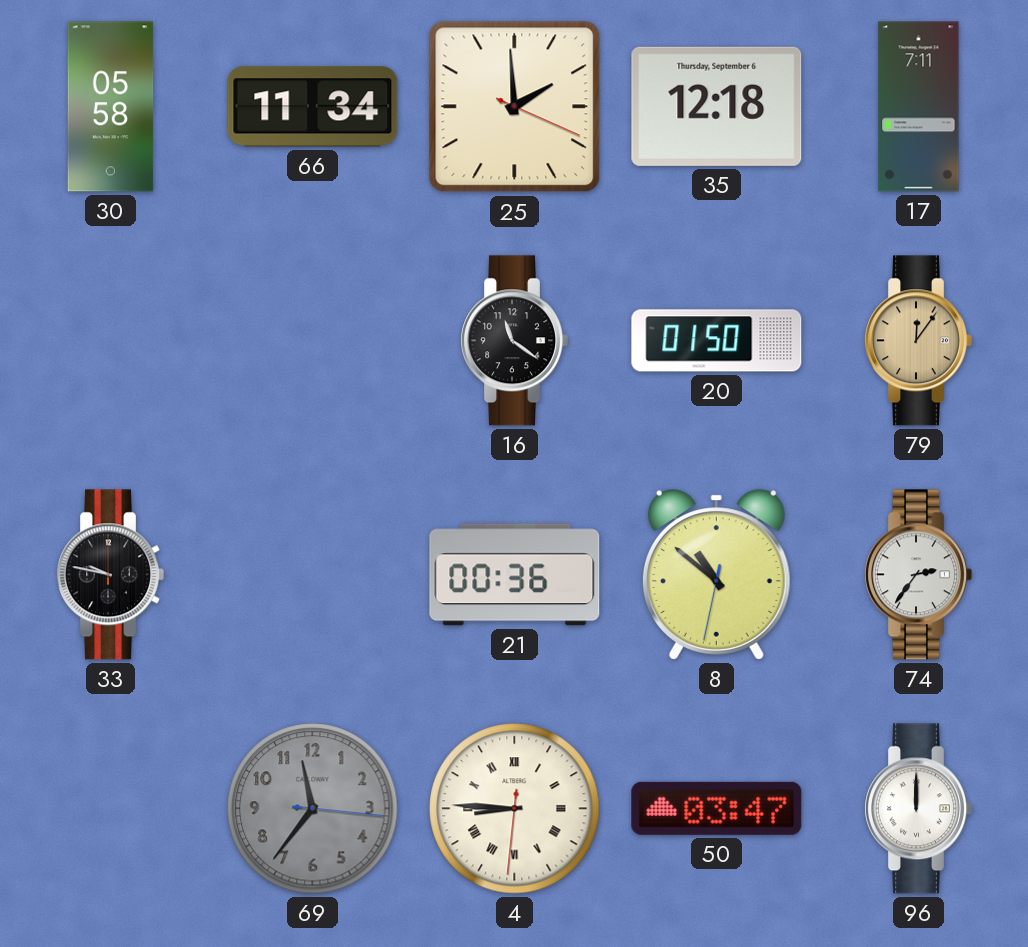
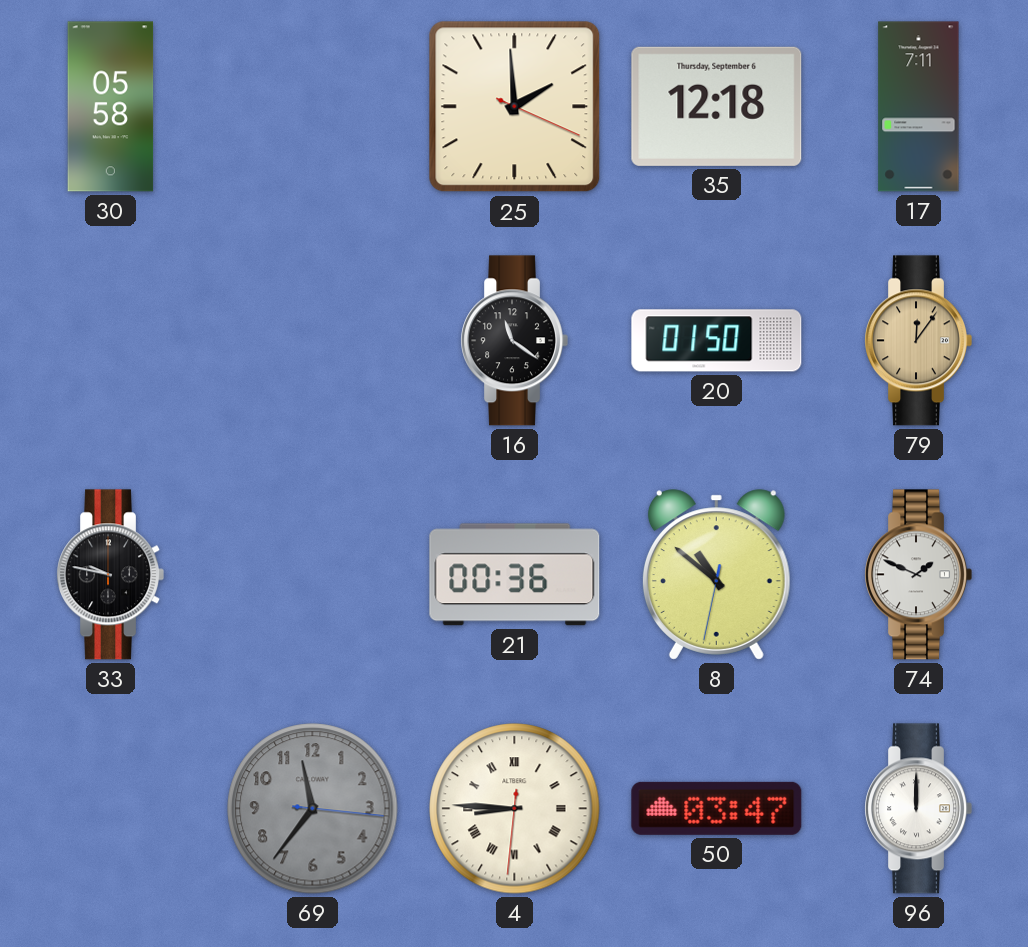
66: 11:34 -> none
74: 2:36 -> 1:49
